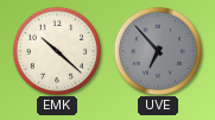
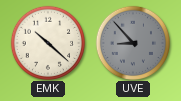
UVE: 6:53 -> 8:53
